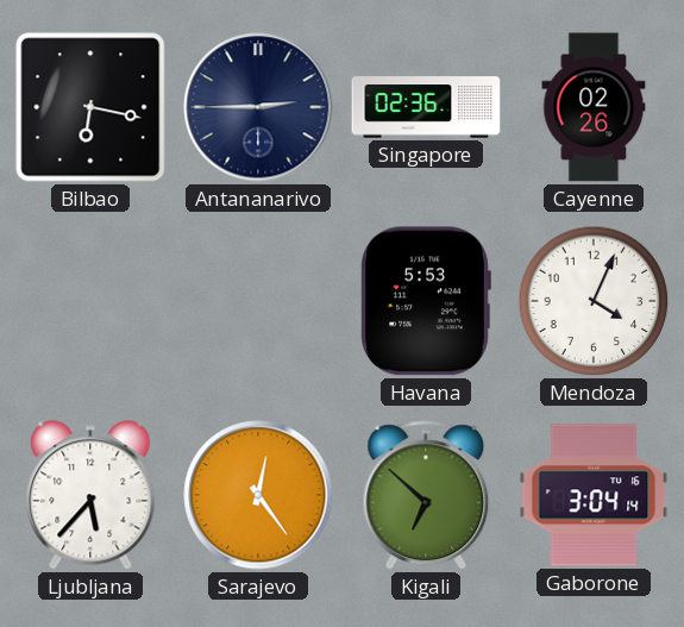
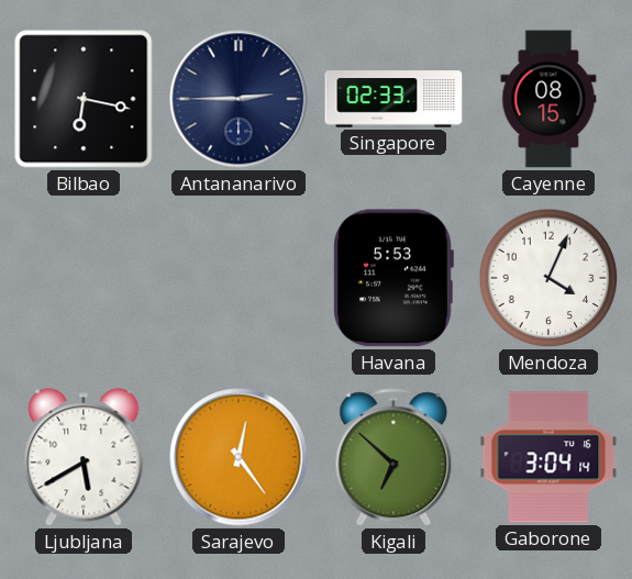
Singapore: 02:36 -> 02:33
Cayenne: 02:26 -> 08:15
Ljubljana: 5:37 -> 5:40
